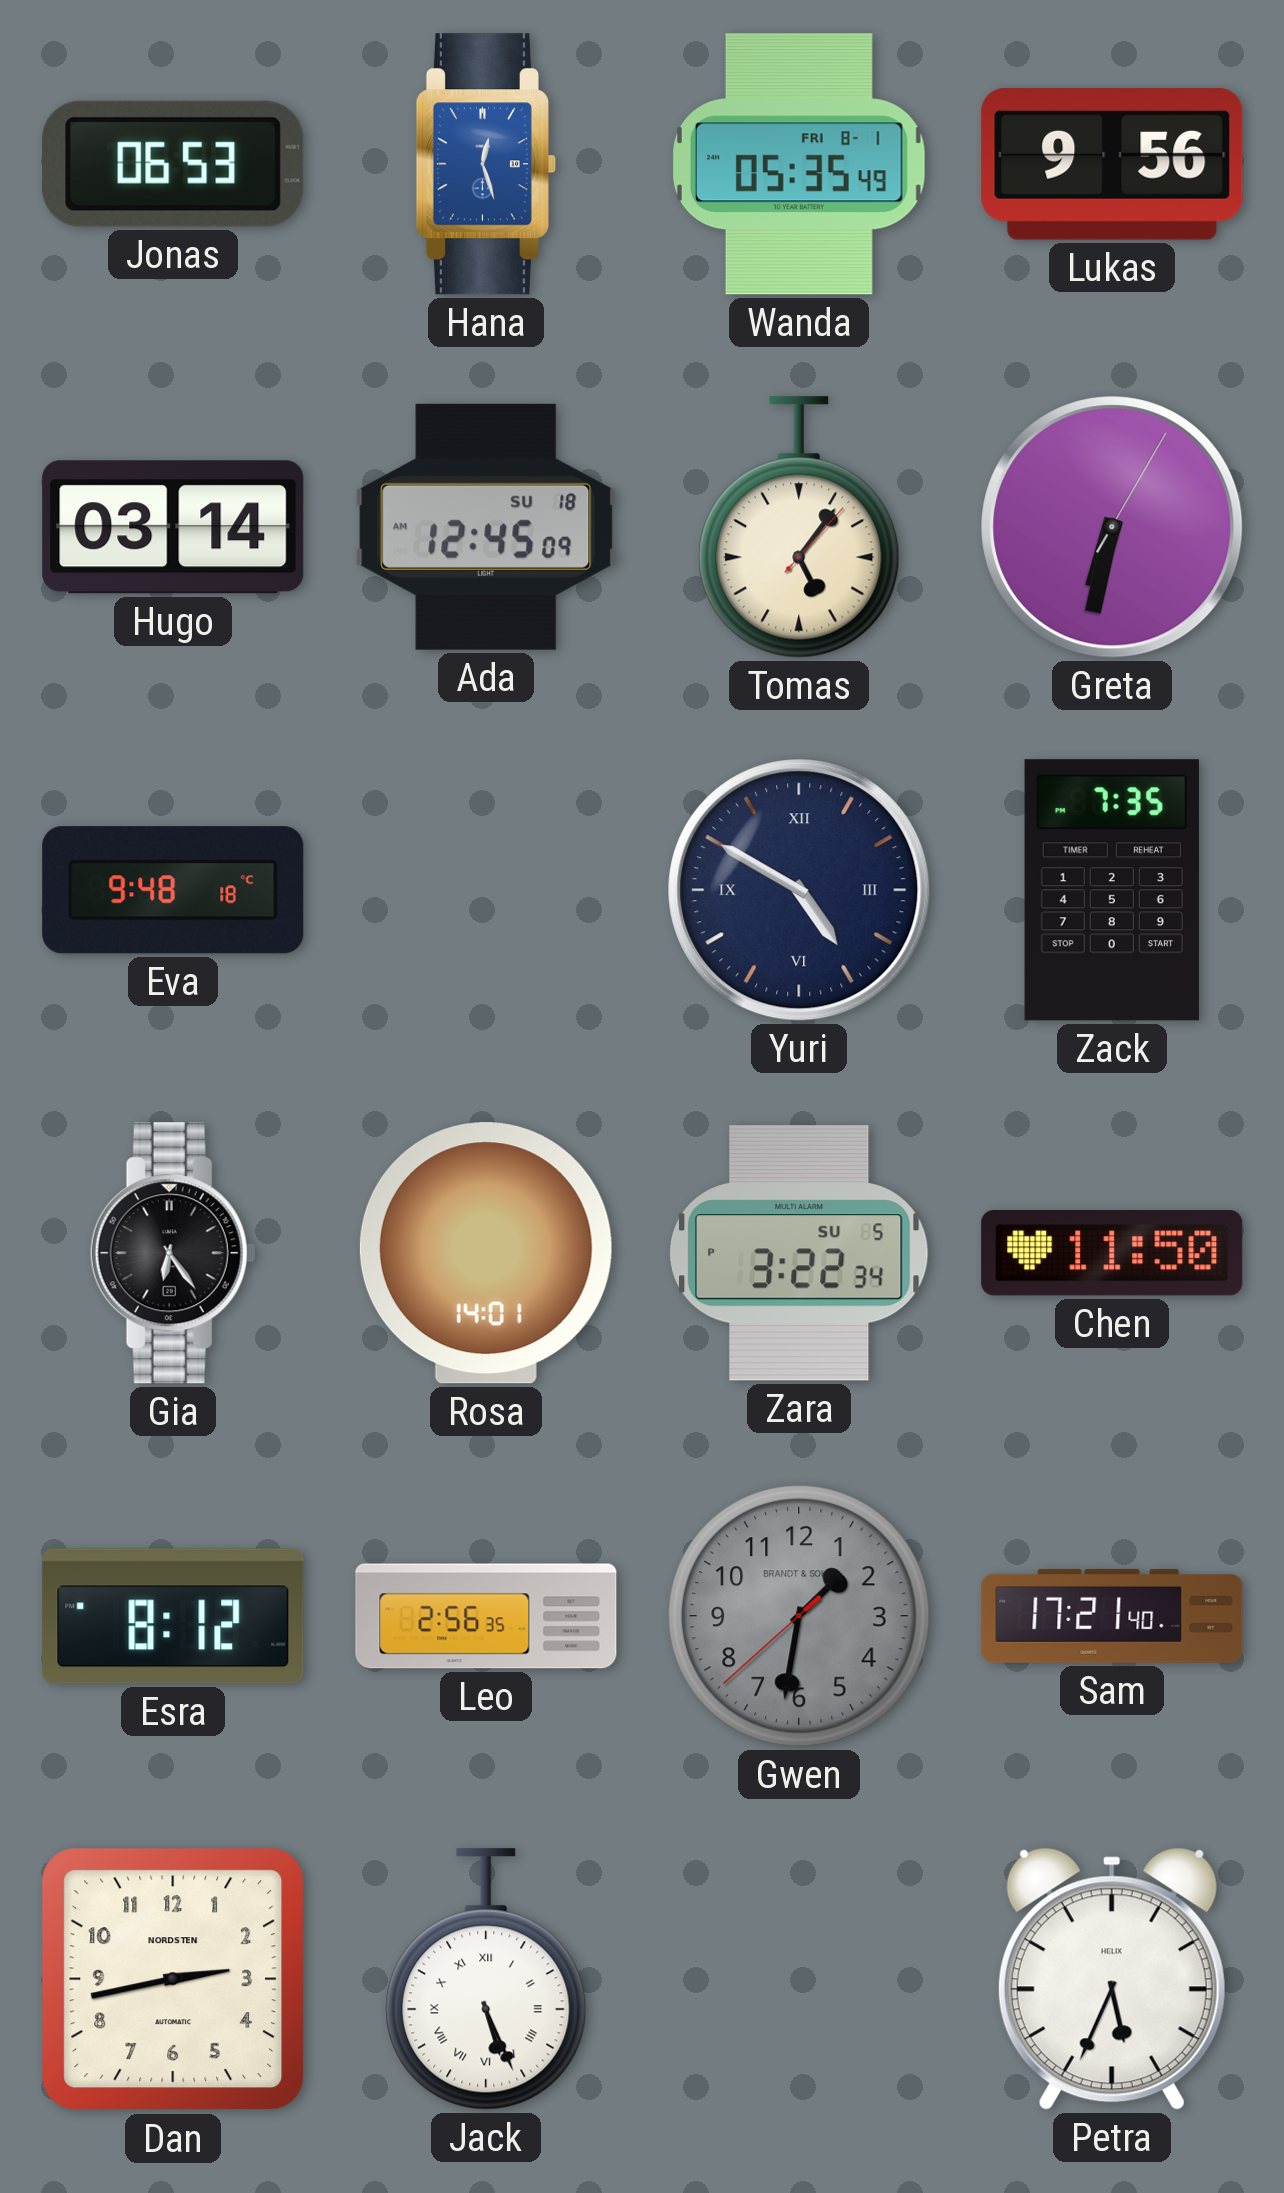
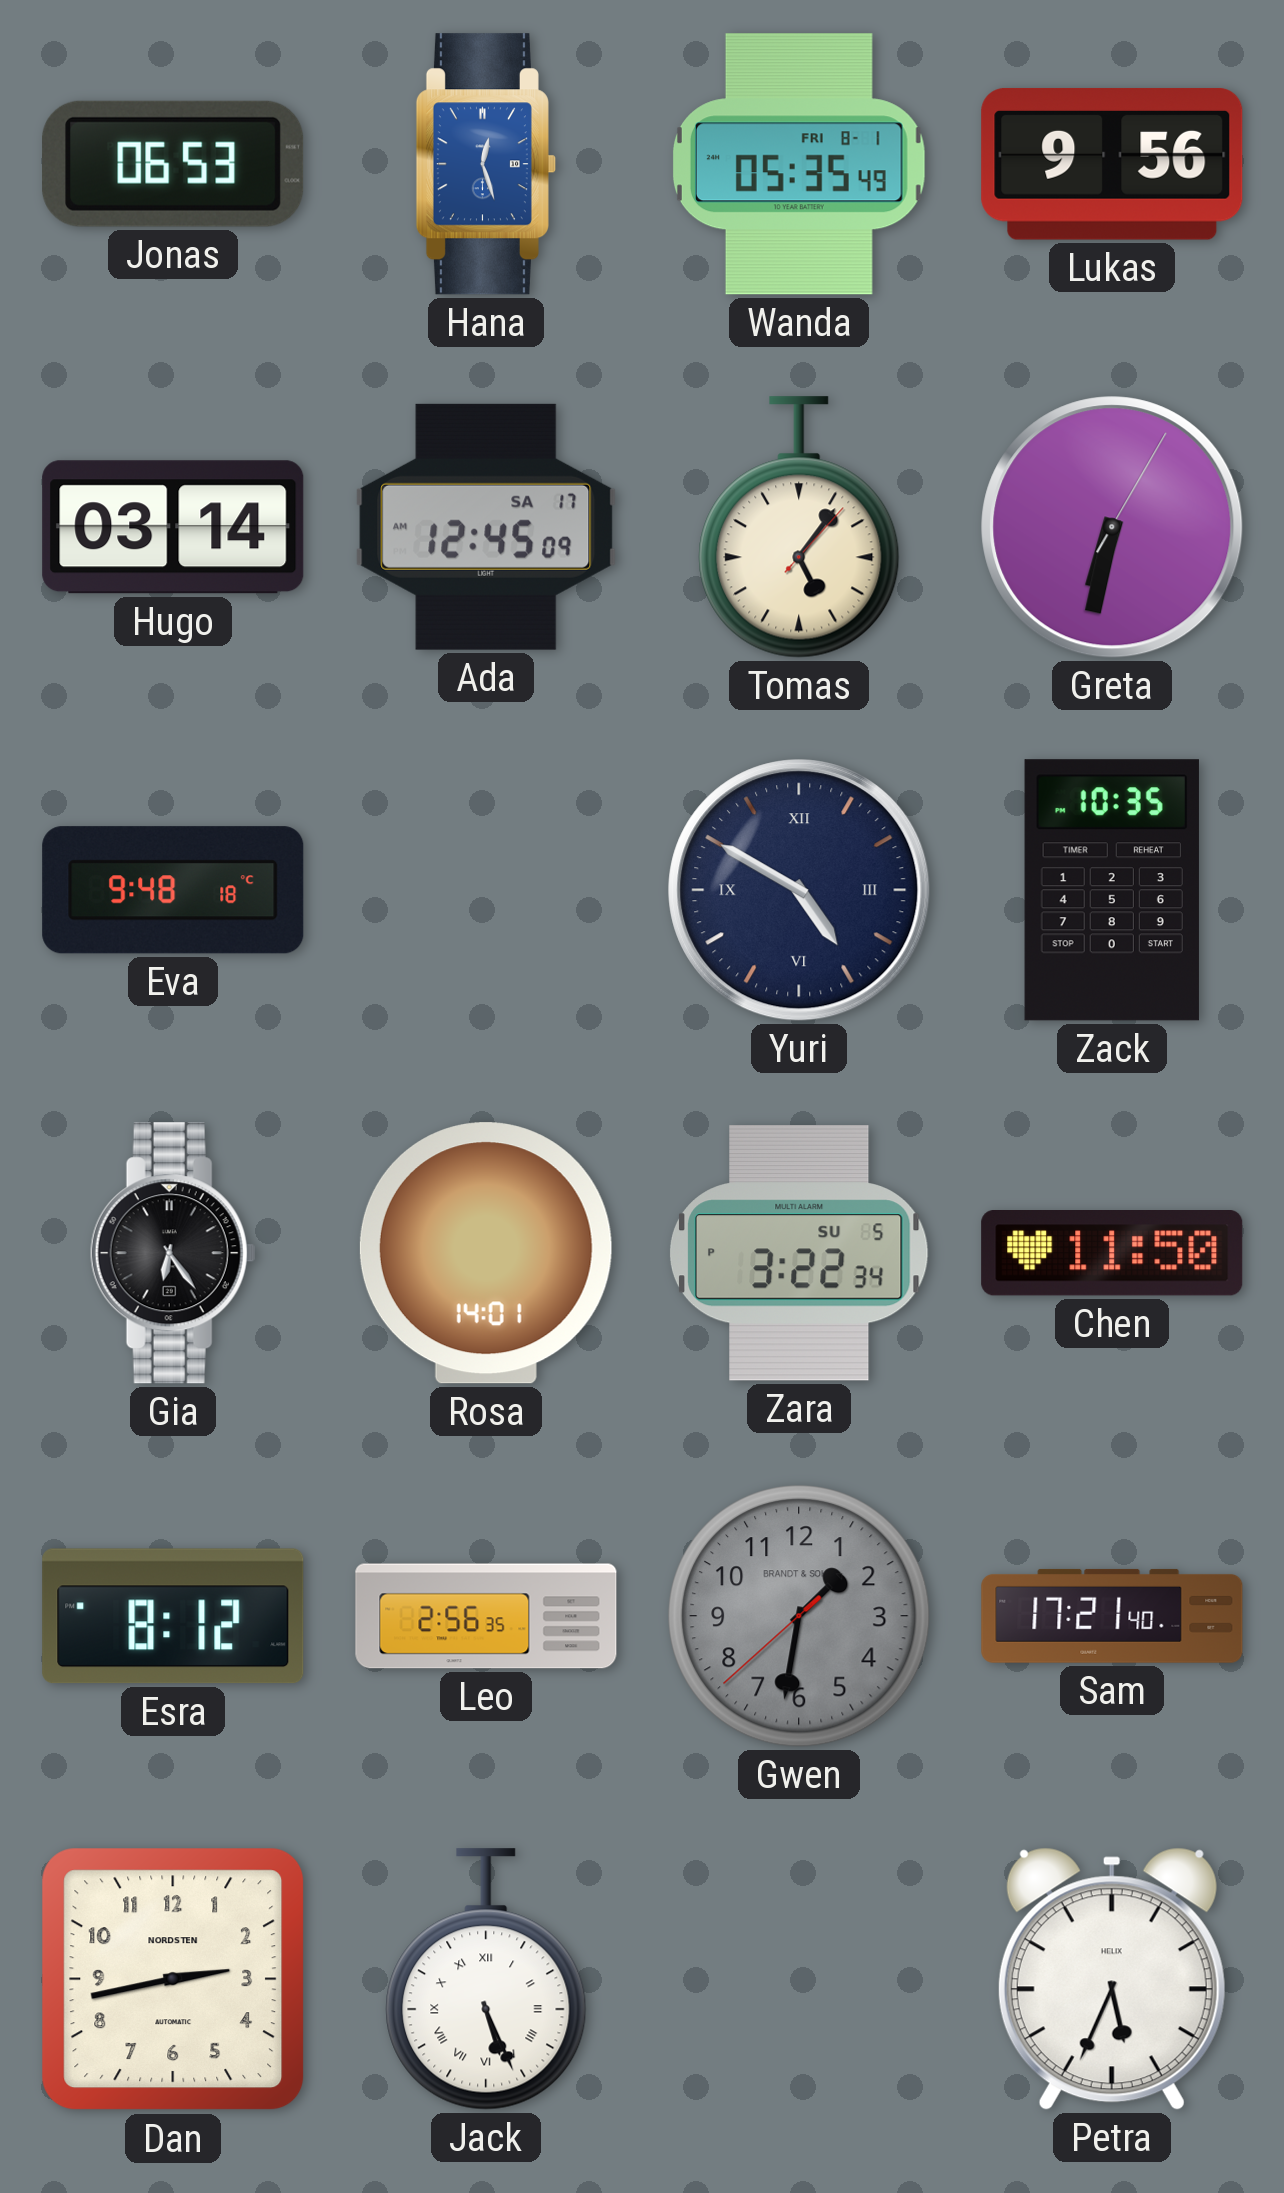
Ada date: SU 18 -> SA 17
Zack: 7:35 -> 10:35
